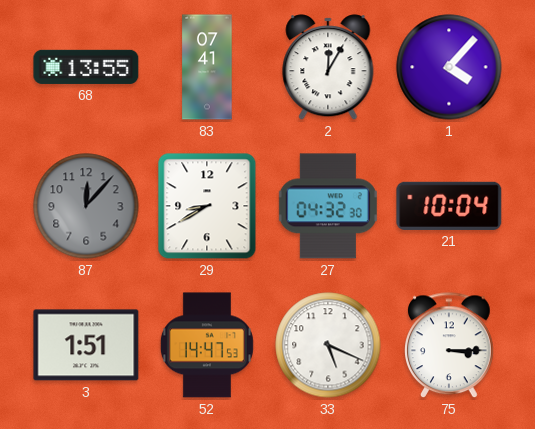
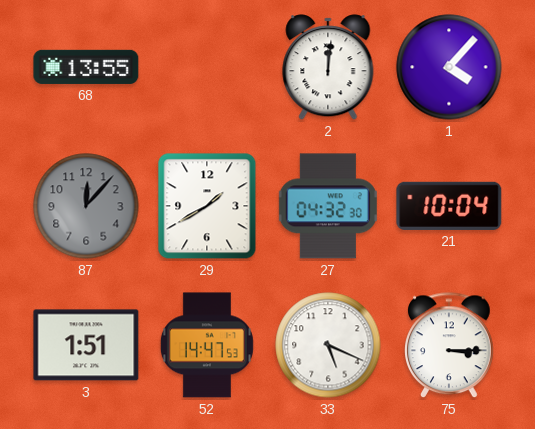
83: 07:41 -> none
2: 12:05 -> 12:01
29: 8:40 -> 1:40
